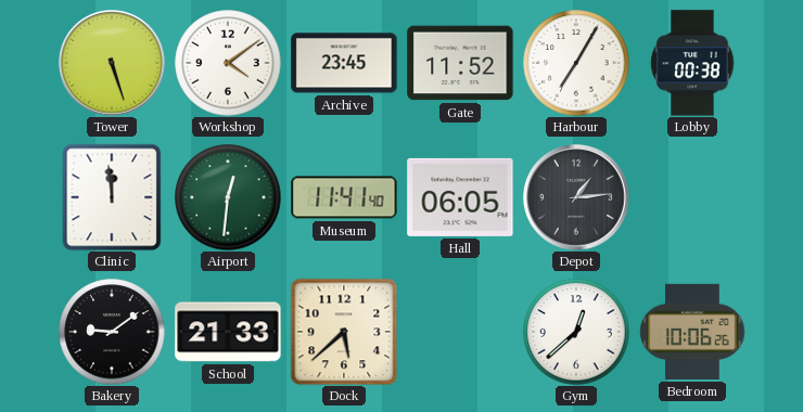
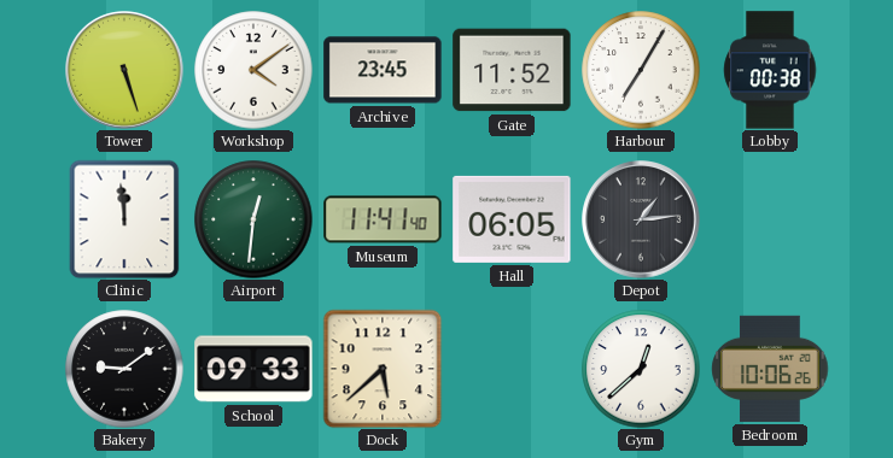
School: 21:33 -> 09:33
